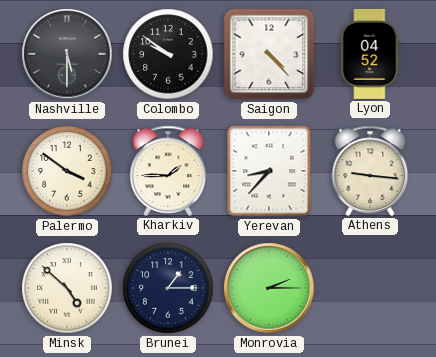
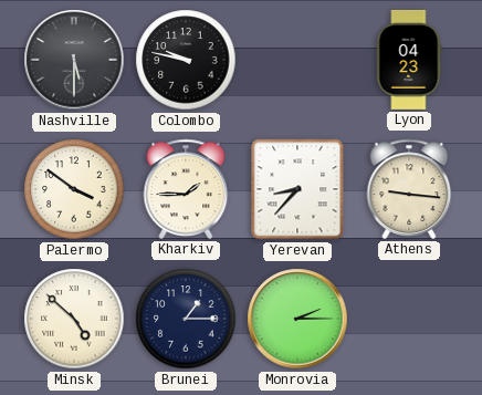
Colombo: 9:51 -> 9:47
Saigon: 4:23 -> none
Lyon: 04:52 -> 04:23
